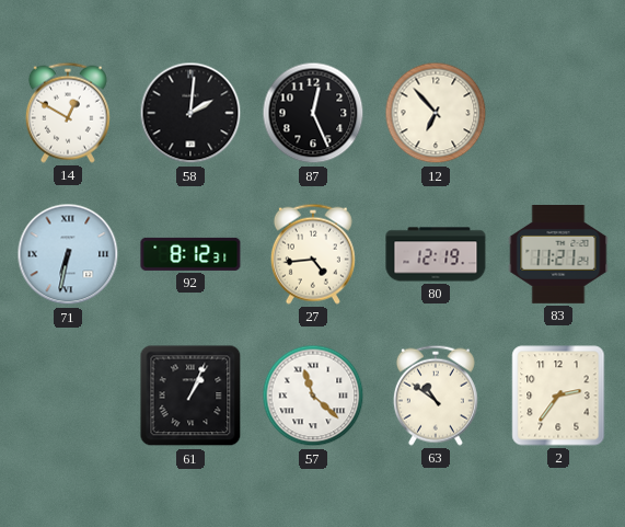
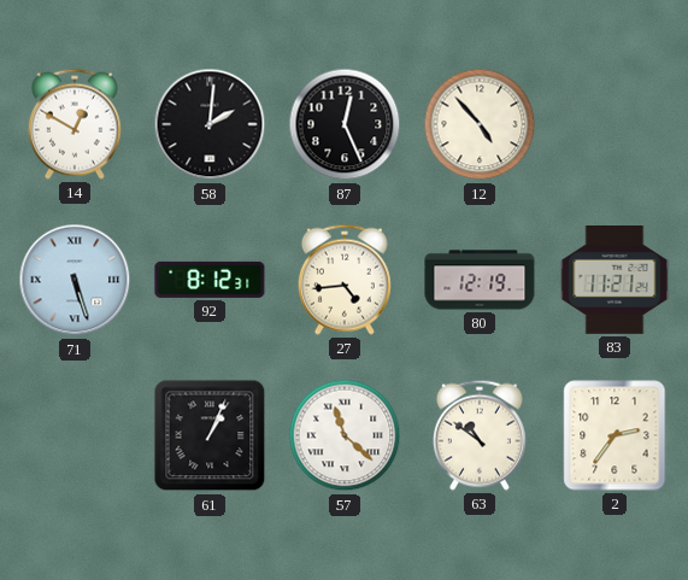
12: 6:53 -> 4:53
71: 6:32 -> 5:27
